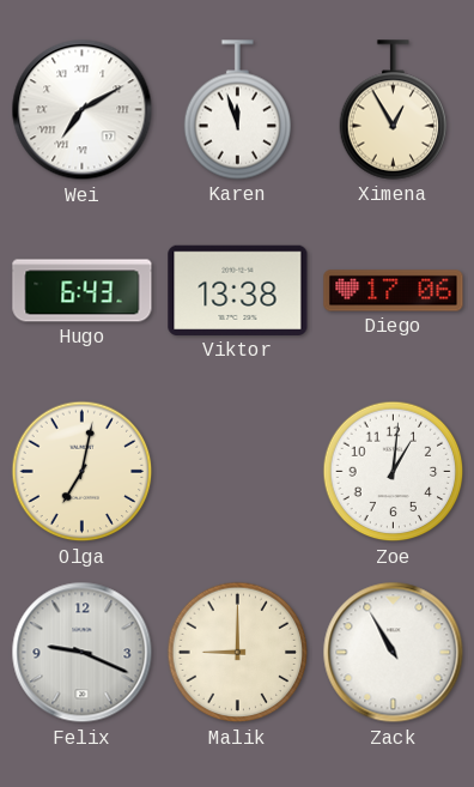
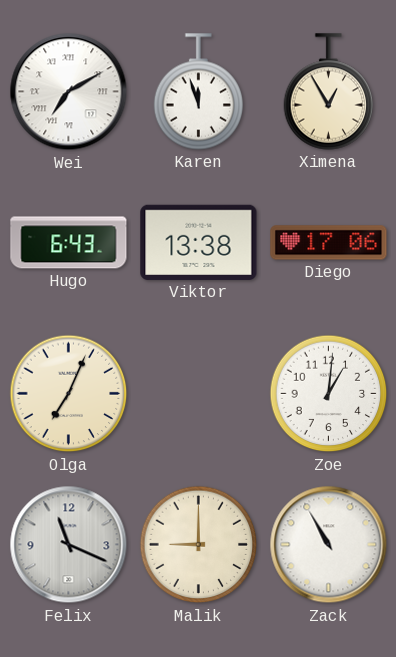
Olga: 7:02 -> 7:04
Felix: 9:19 -> 11:19
